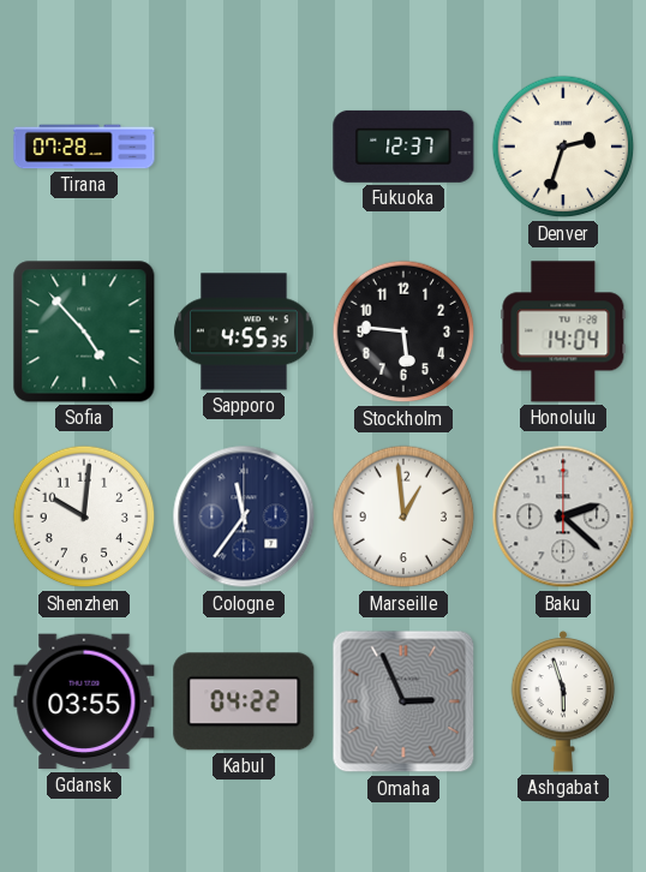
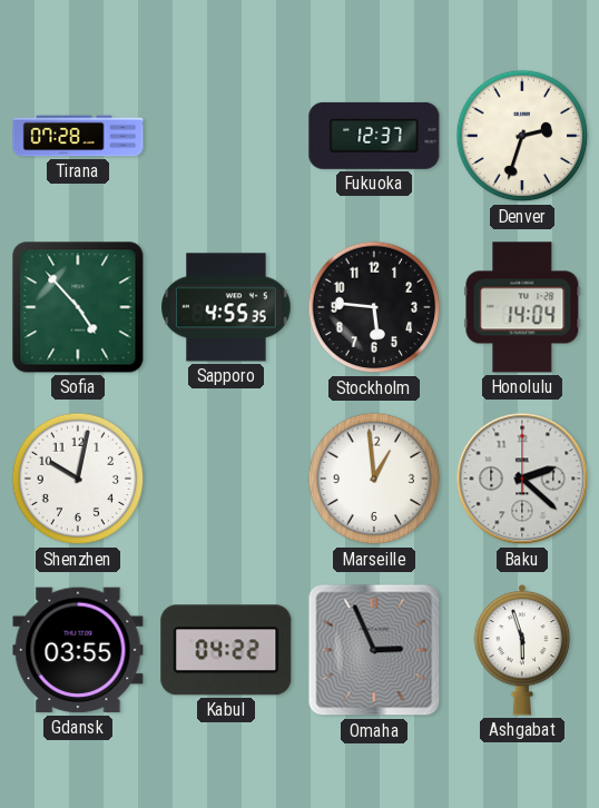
Shenzhen: 10:01 -> 10:02
Cologne: 11:36 -> none
